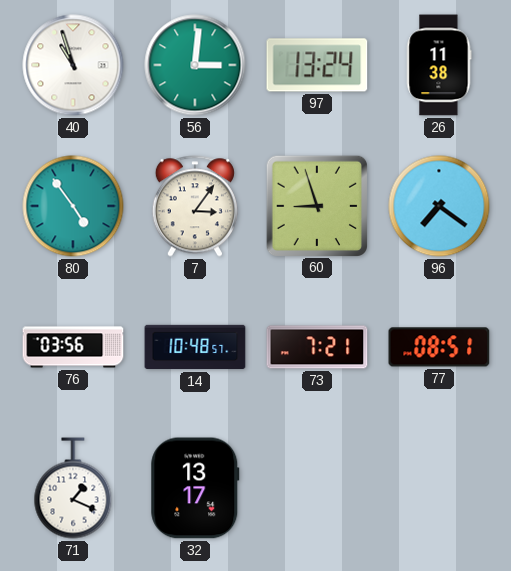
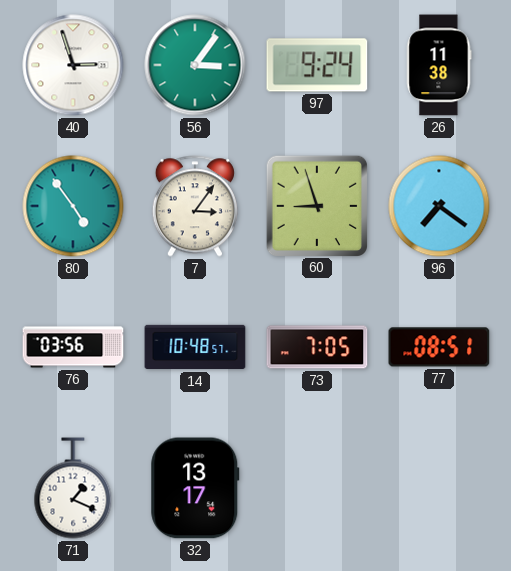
40: 10:57 -> 2:57
56: 3:01 -> 3:06
97: 13:24 -> 9:24
73: 7:21 -> 7:05
